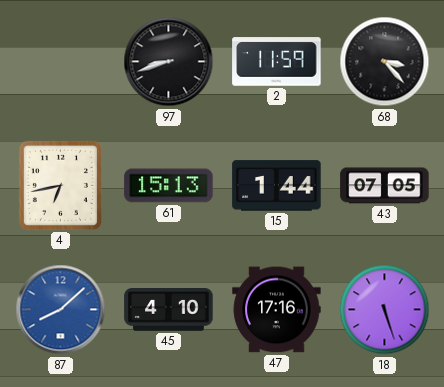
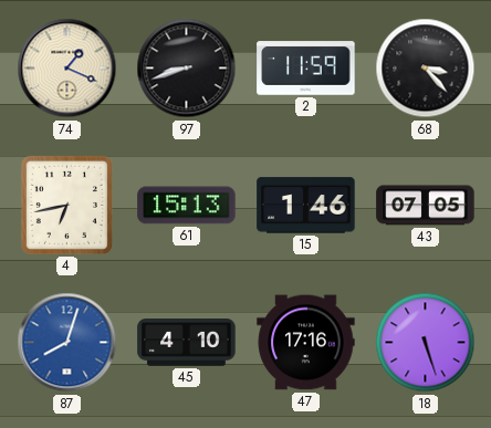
74: none -> 1:19
15: 1:44 -> 1:46
87: 8:08 -> 8:03
